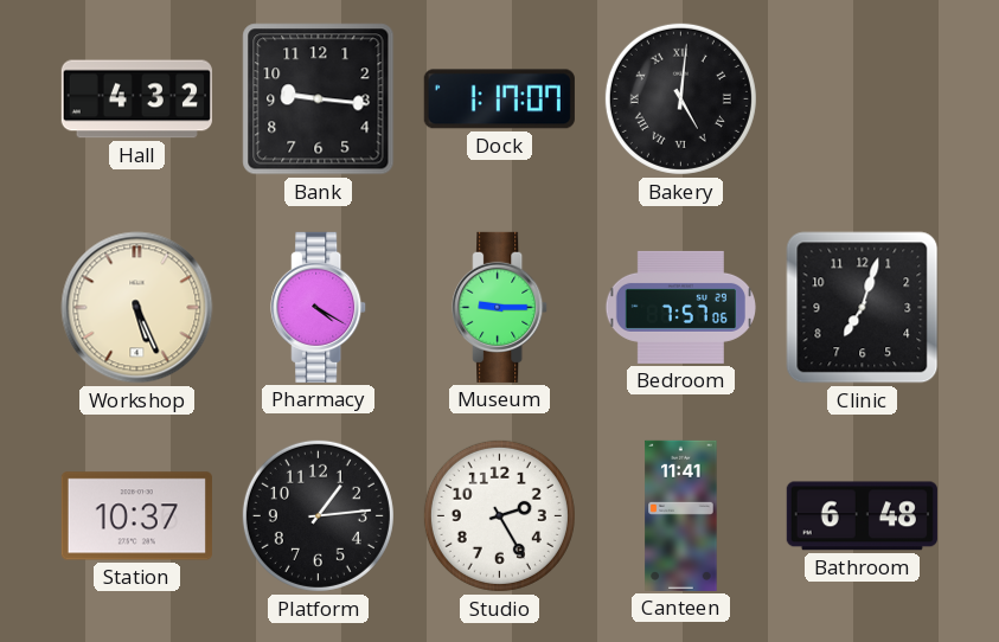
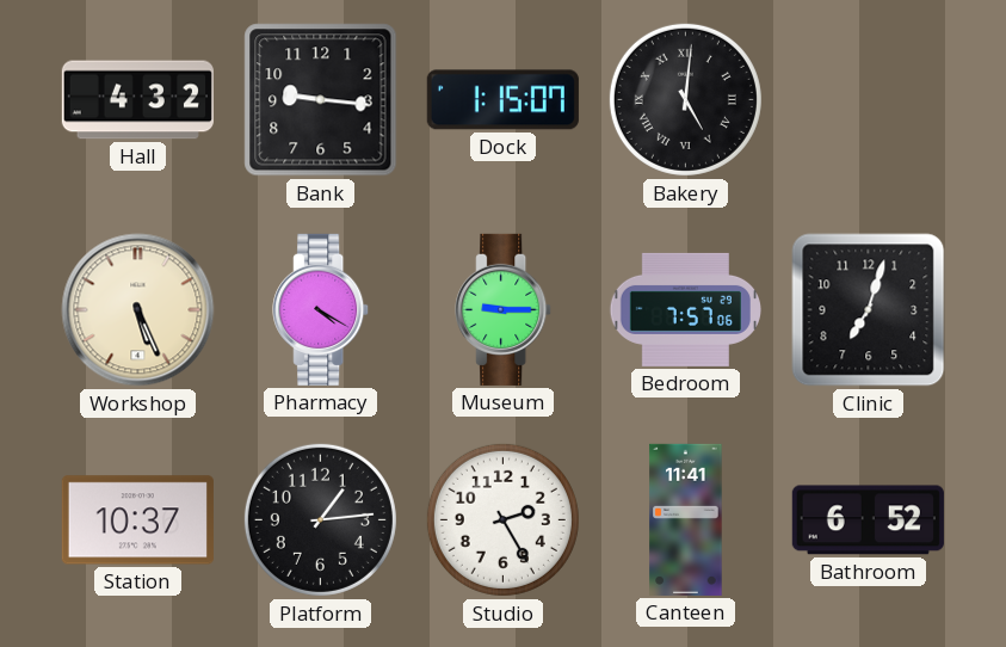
Dock: 1:17 -> 1:15
Bathroom: 6:48 -> 6:52
